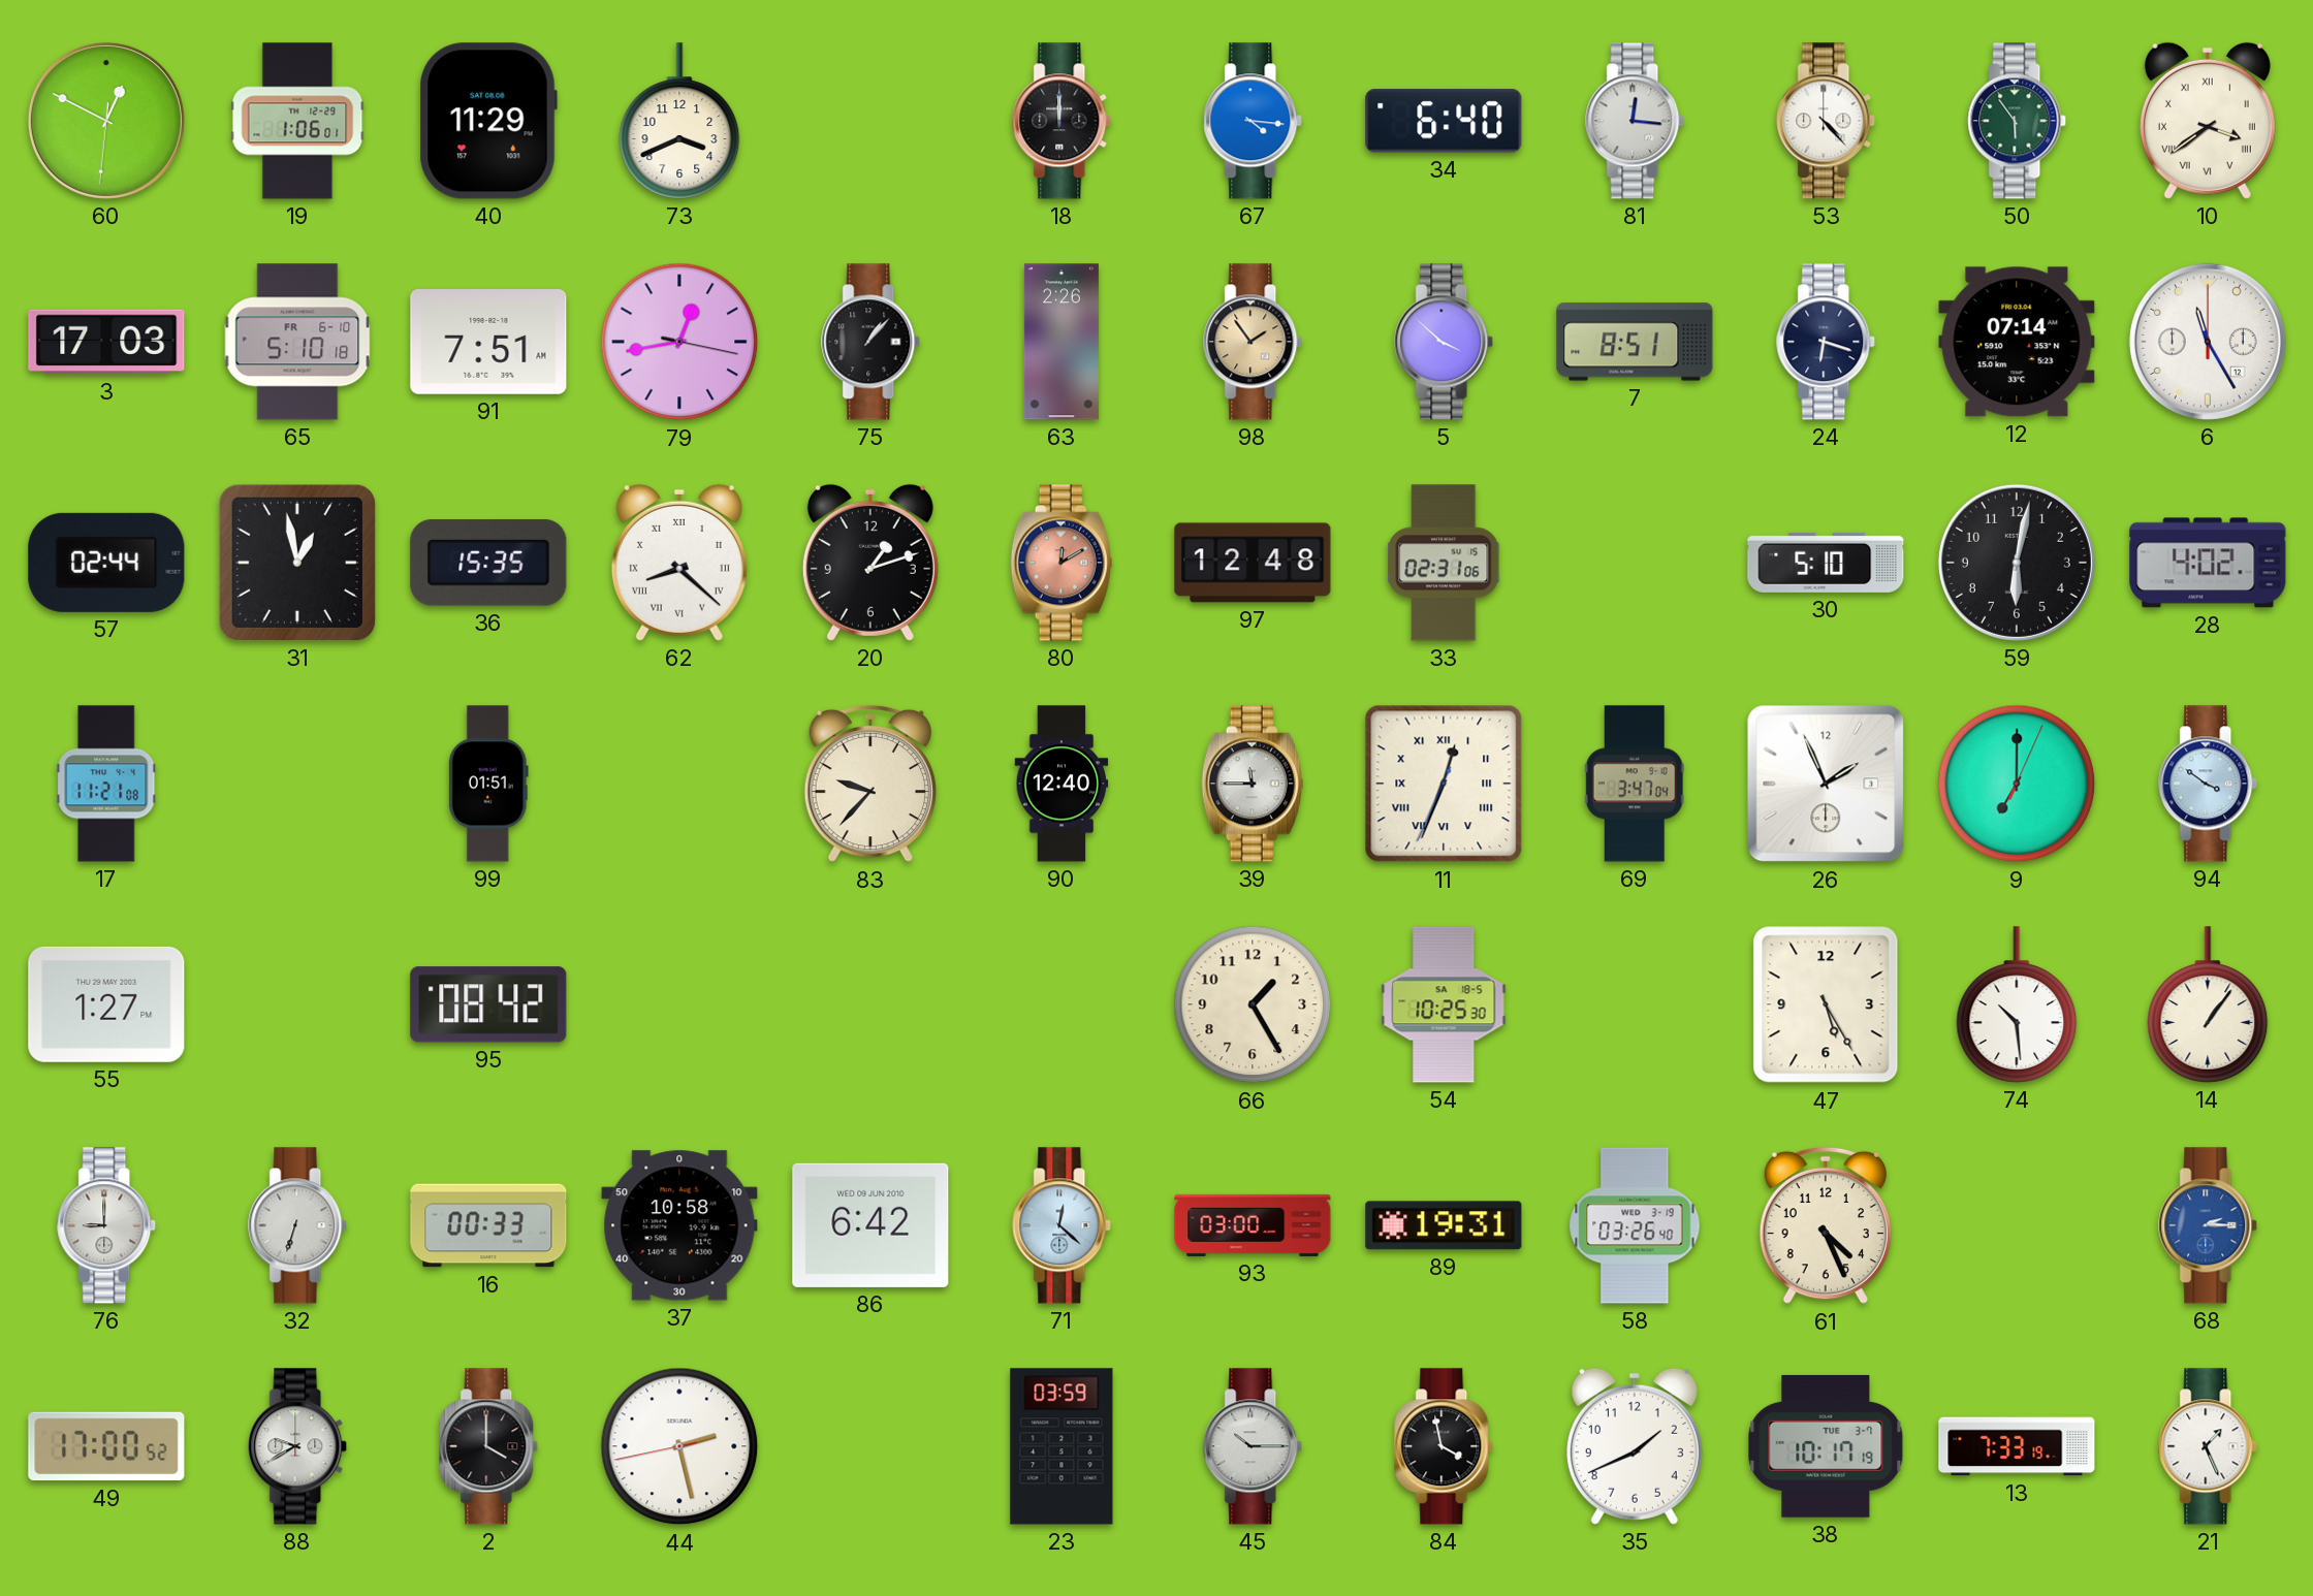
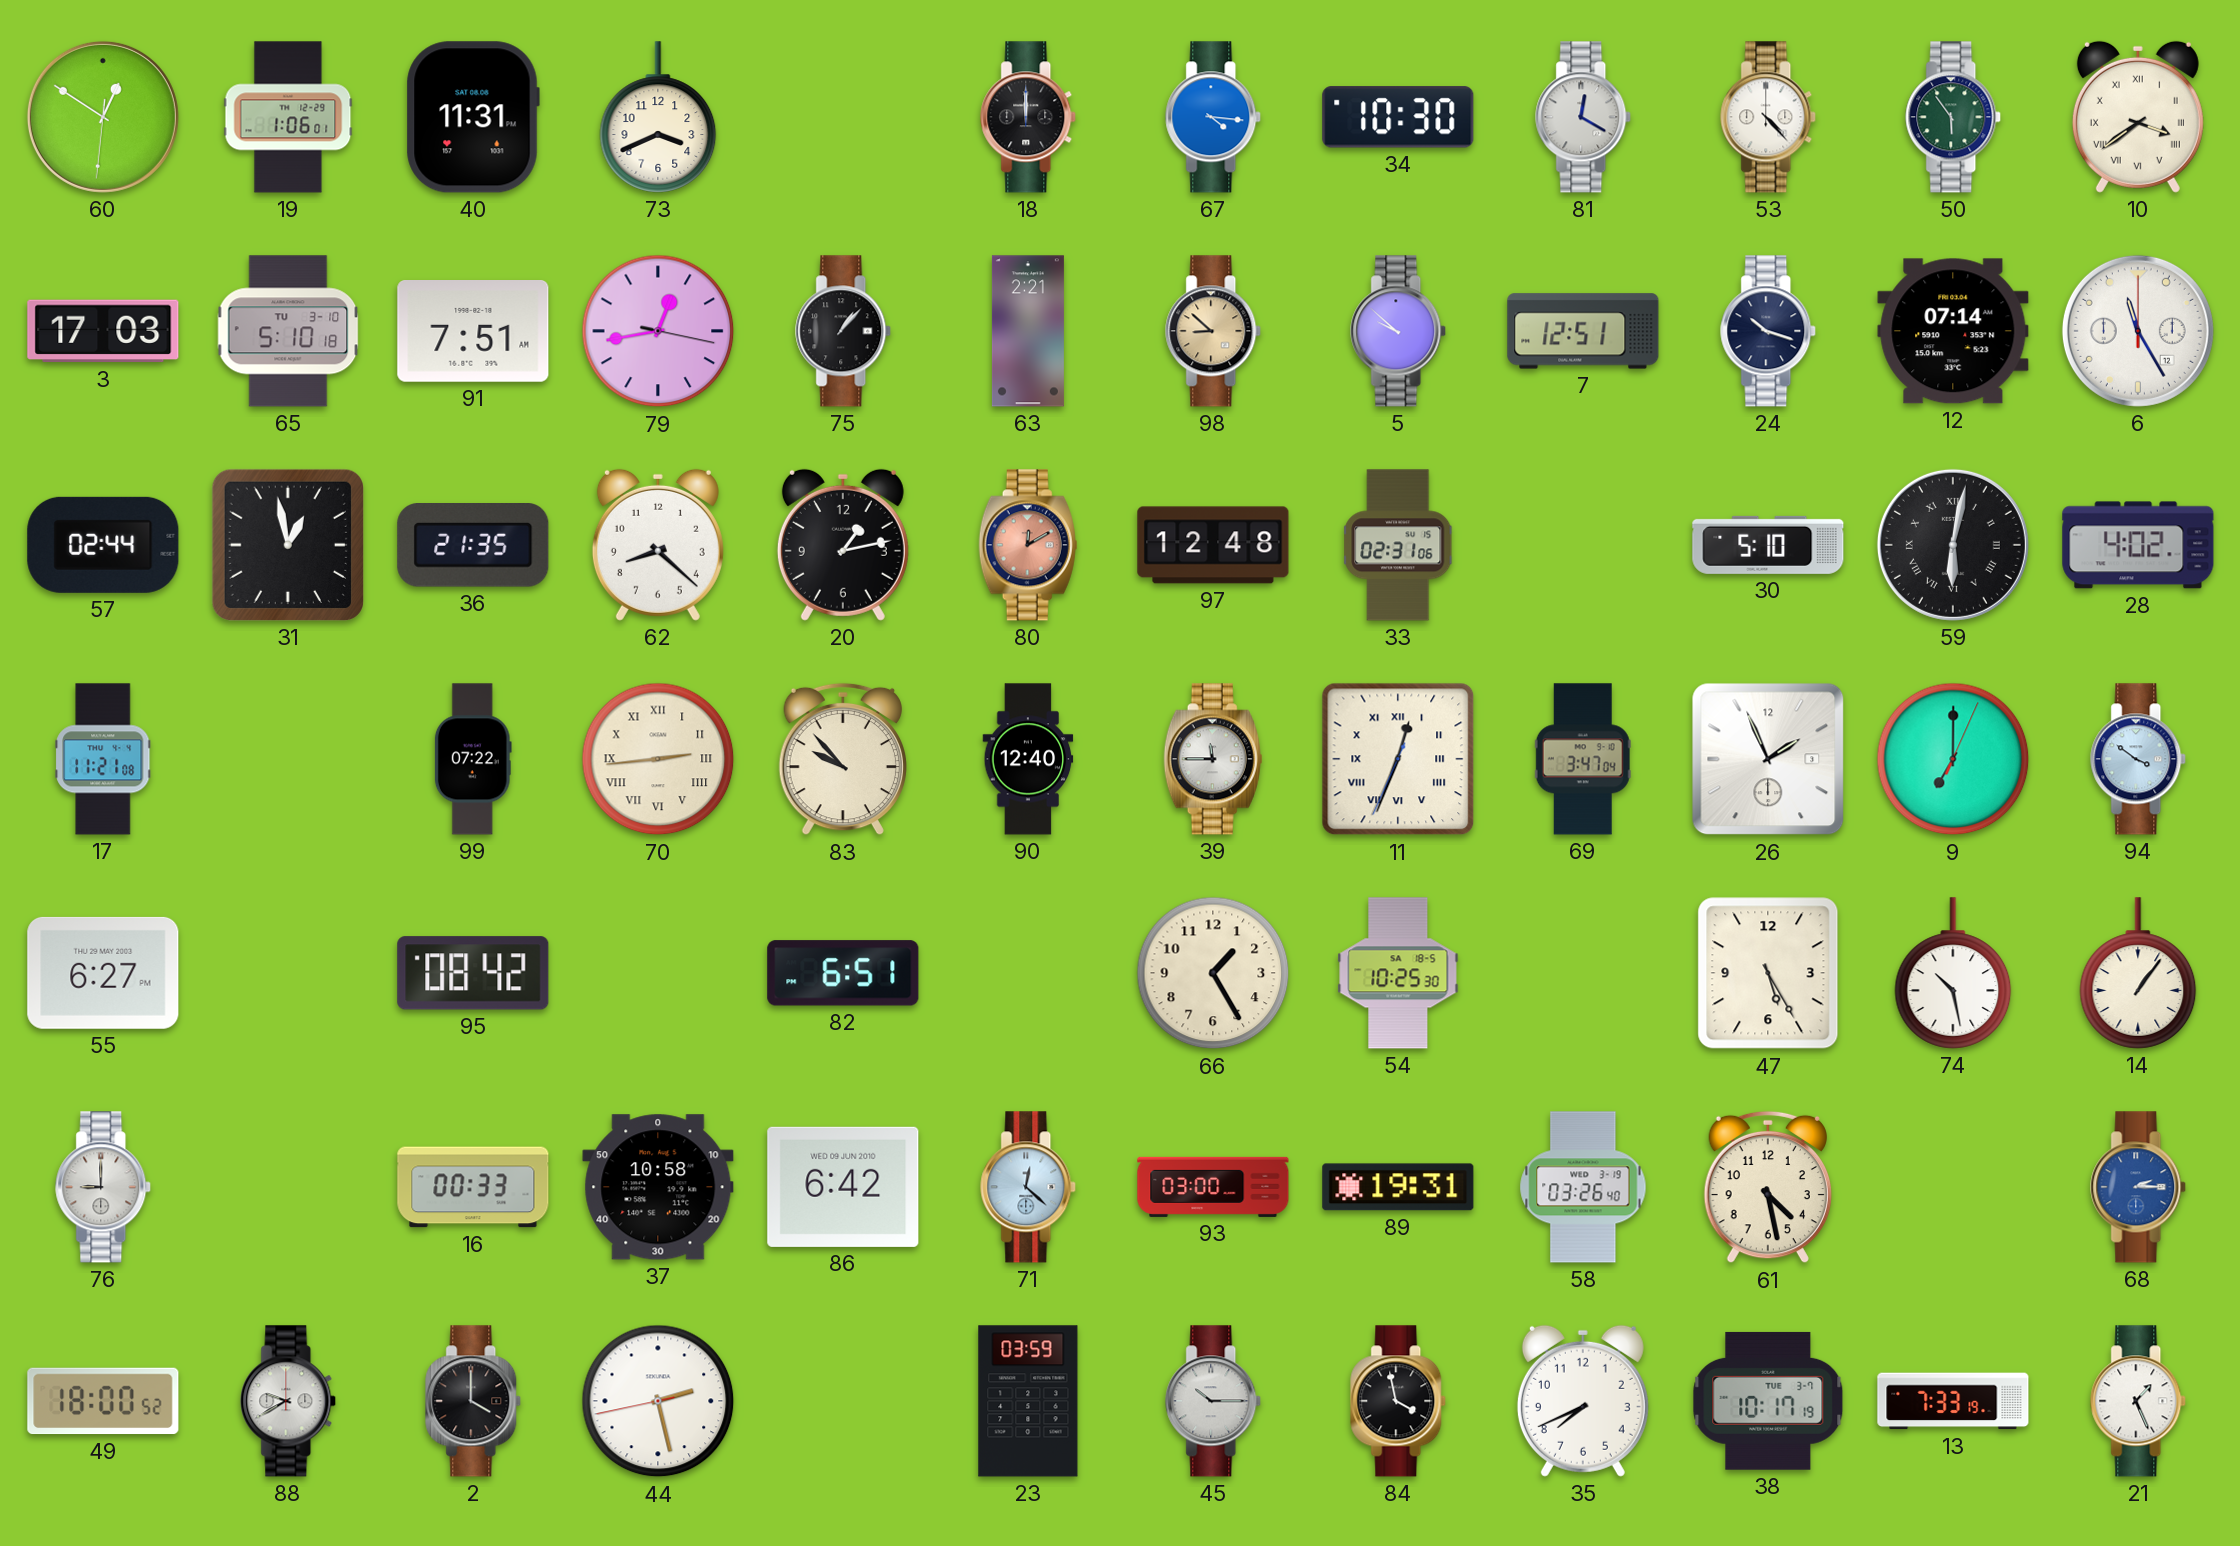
60: 12:49 -> 12:50
40: 11:29 -> 11:31
34: 6:40 -> 10:30
81: 12:16 -> 12:20
65 date: FR 6-10 -> TU 3-10
63: 2:26 -> 2:21
98: 1:54 -> 8:52
5: 3:52 -> 9:52
7: 8:51 -> 12:51
24: 6:18 -> 10:18
36: 15:35 -> 21:35
62 numerals: Roman -> Arabic
20: 1:12 -> 1:13
59 numerals: Arabic -> Roman
99: 01:51 -> 07:22
70: none -> 2:44
83: 9:37 -> 9:53
55: 1:27 -> 6:27
82: none -> 6:51
74: 10:29 -> 10:28
32: 6:33 -> none
61: 4:26 -> 4:28
49: 17:00 -> 18:00
35: 1:41 -> 7:41
